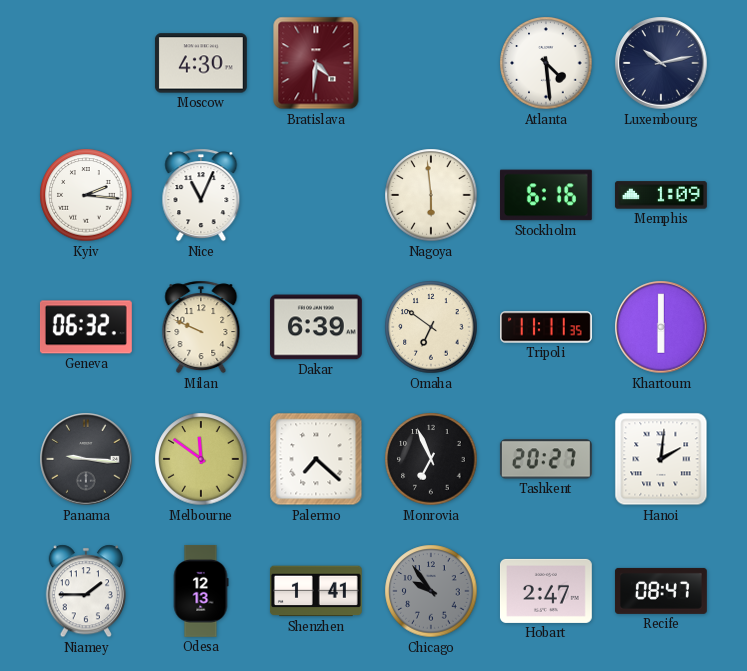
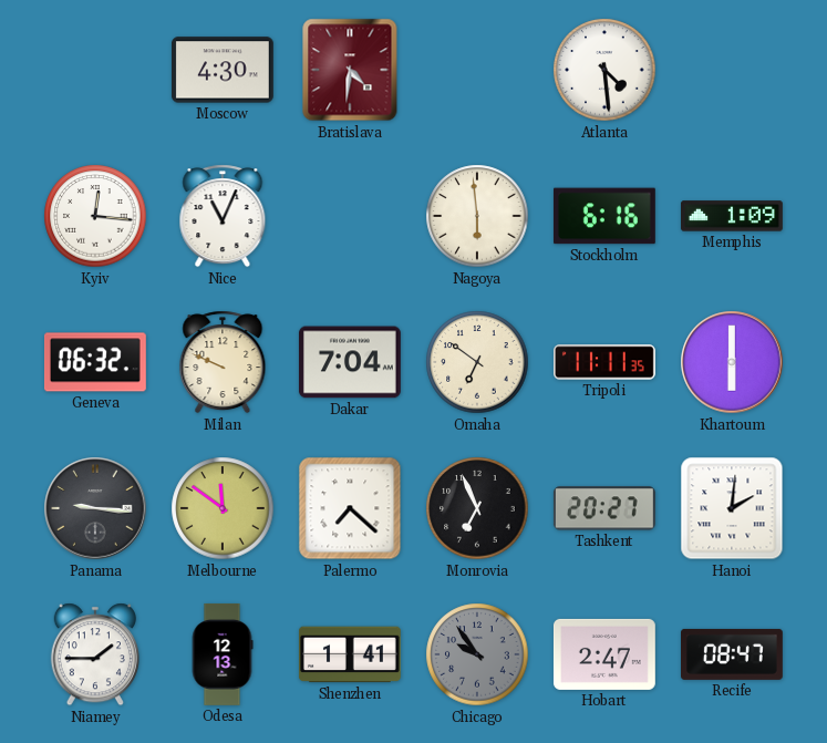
Luxembourg: 10:13 -> none
Kyiv: 2:16 -> 12:16
Dakar: 6:39 -> 7:04
